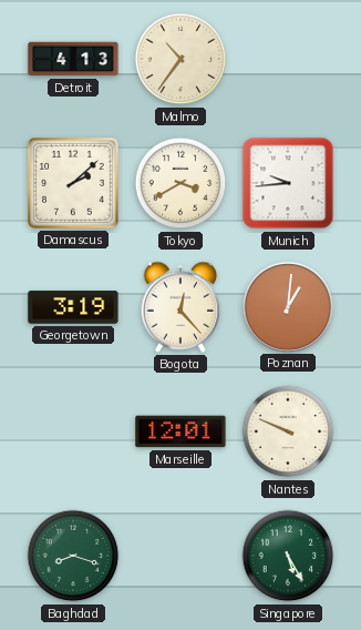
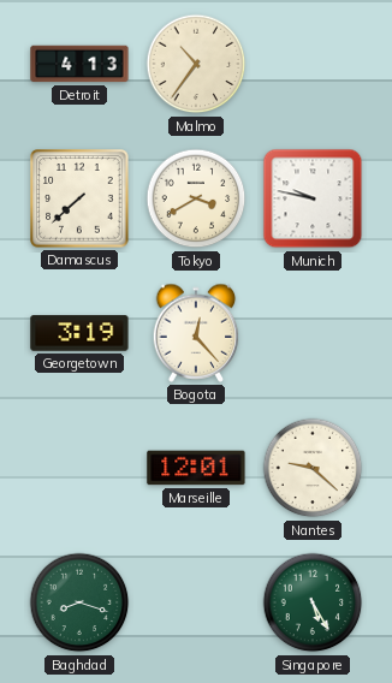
Damascus: 2:08 -> 7:38
Munich: 9:44 -> 9:47
Poznan: 1:01 -> none
Nantes: 9:49 -> 9:22
